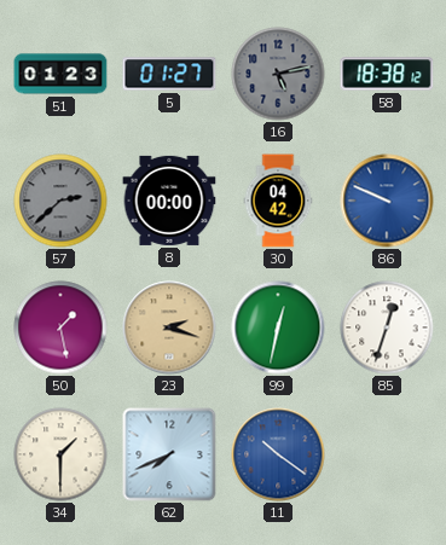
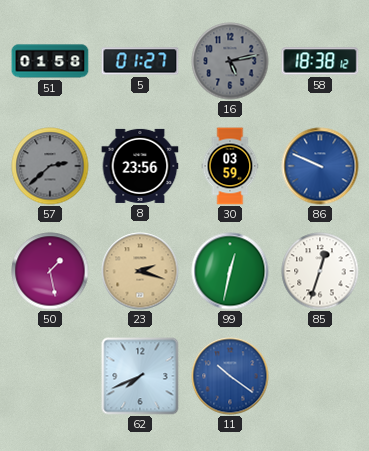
51: 01:23 -> 01:58
8: 00:00 -> 23:56
30: 04:42 -> 03:59
34: 1:30 -> none
